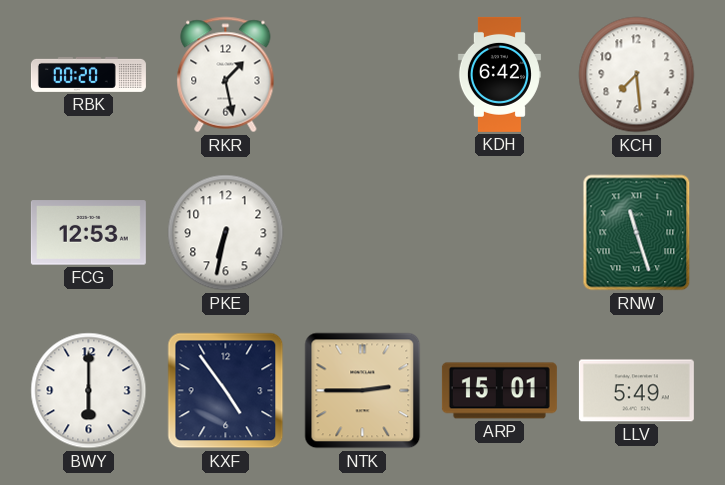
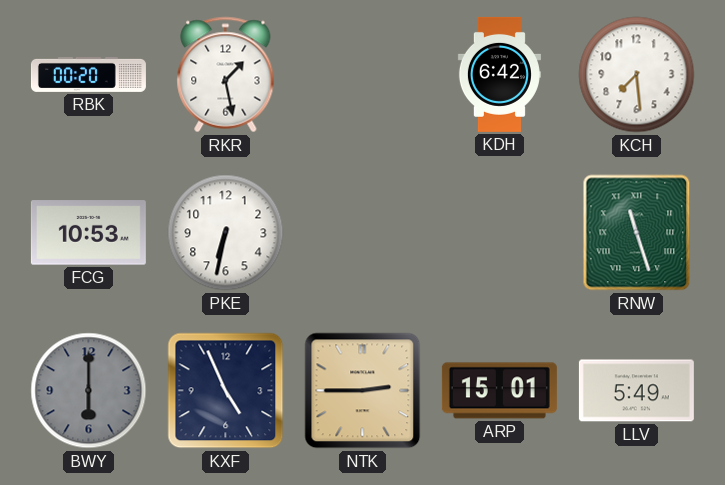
FCG: 12:53 -> 10:53
BWY dial: white -> grey
KXF: 4:54 -> 4:56
